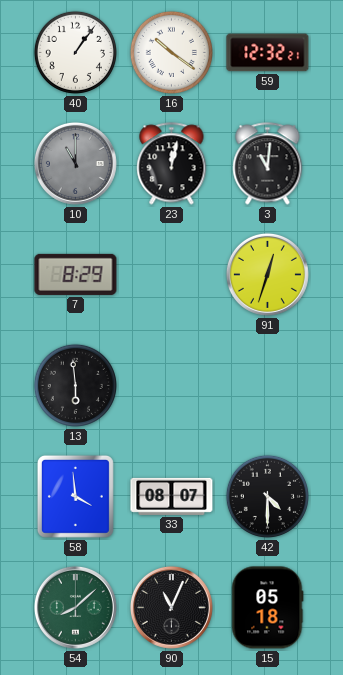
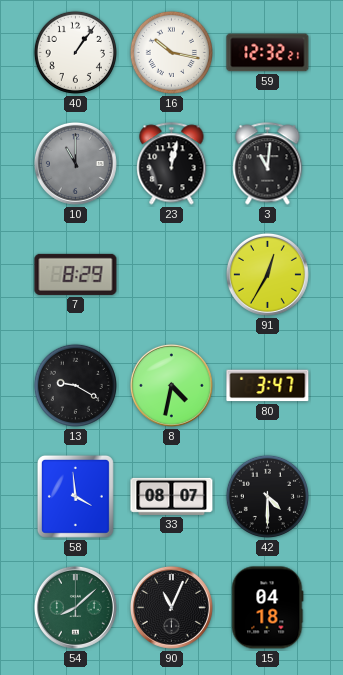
16: 10:21 -> 10:17
91: 12:33 -> 12:35
13: 5:59 -> 9:20
8: none -> 4:32
80: none -> 3:47
15: 05:18 -> 04:18
